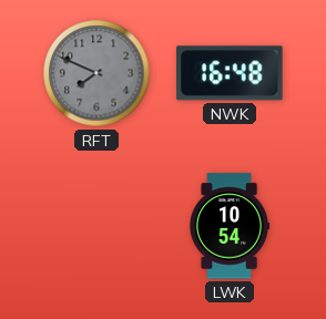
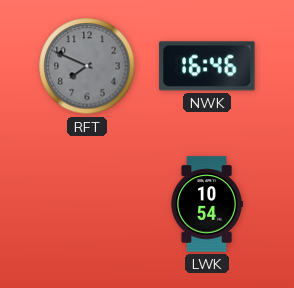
NWK: 16:48 -> 16:46
